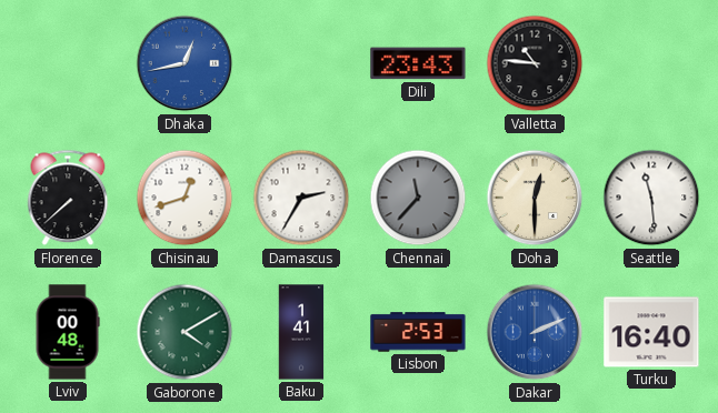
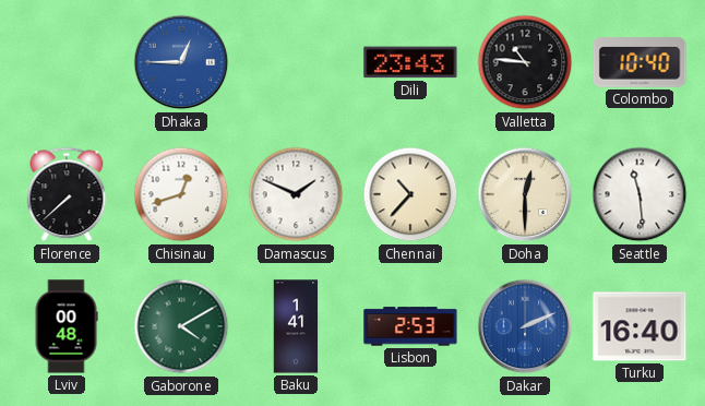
Dhaka: 12:43 -> 12:45
Colombo: none -> 10:40
Damascus: 2:35 -> 1:49
Chennai: 11:37 -> 10:37
Chennai dial: grey -> cream
